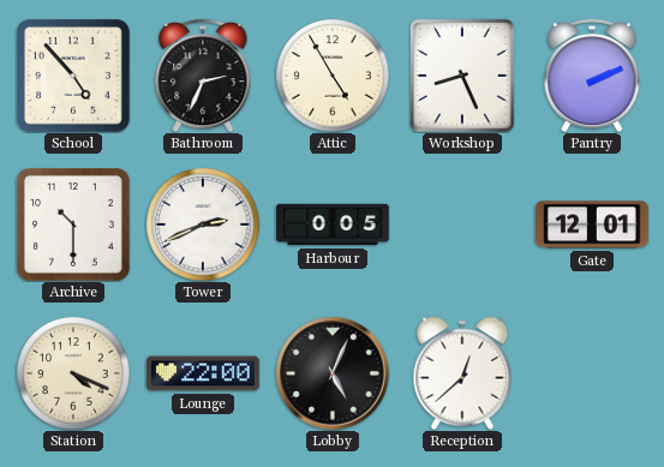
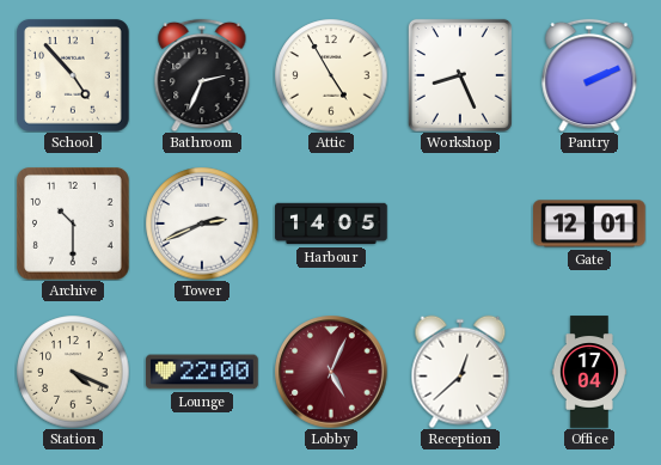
Harbour: 0:05 -> 14:05
Lobby dial: black -> burgundy
Office: none -> 17:04
